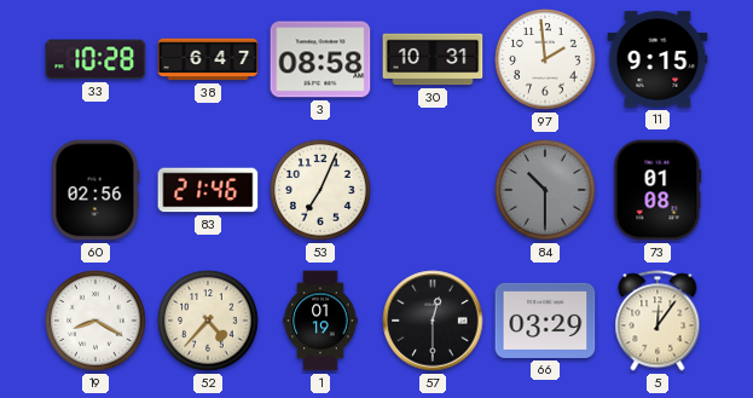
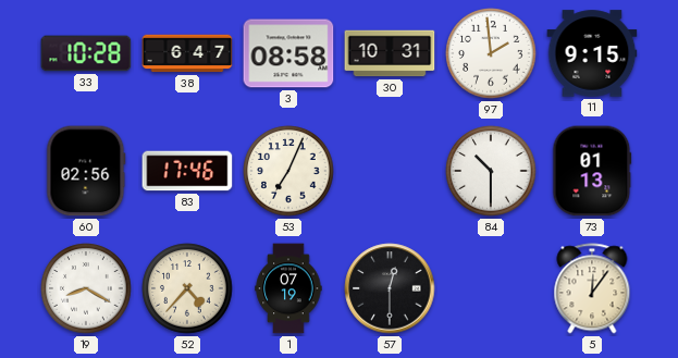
83: 21:46 -> 17:46
84 dial: grey -> white
73: 01:08 -> 01:13
1: 01:19 -> 07:19
66: 03:29 -> none
